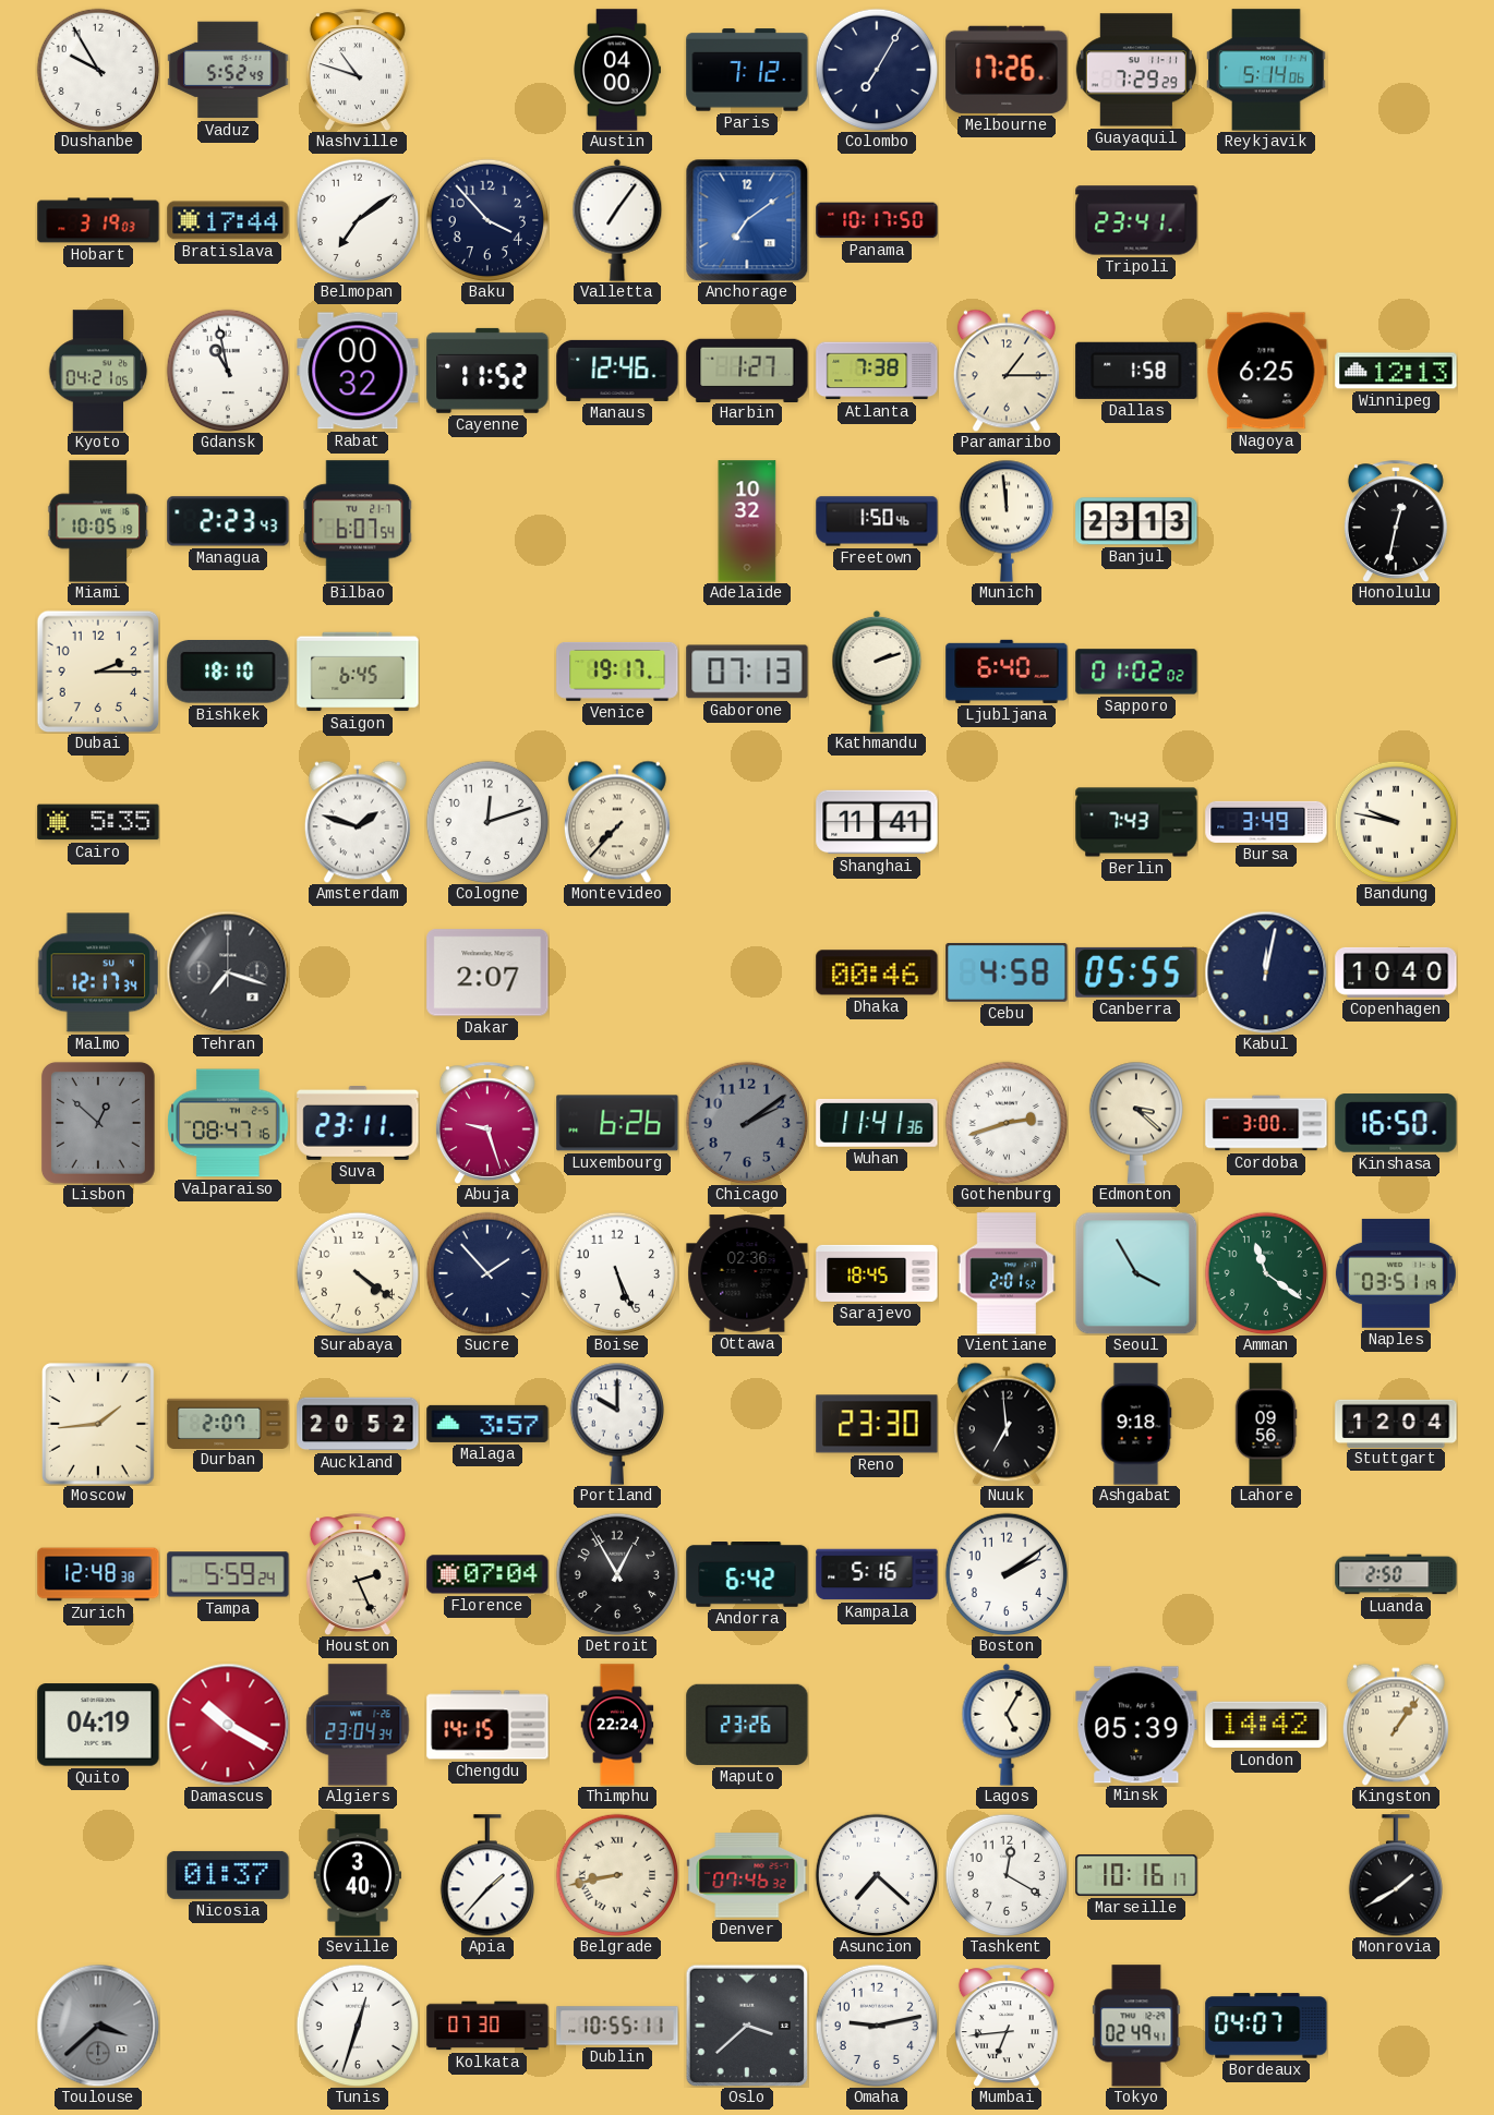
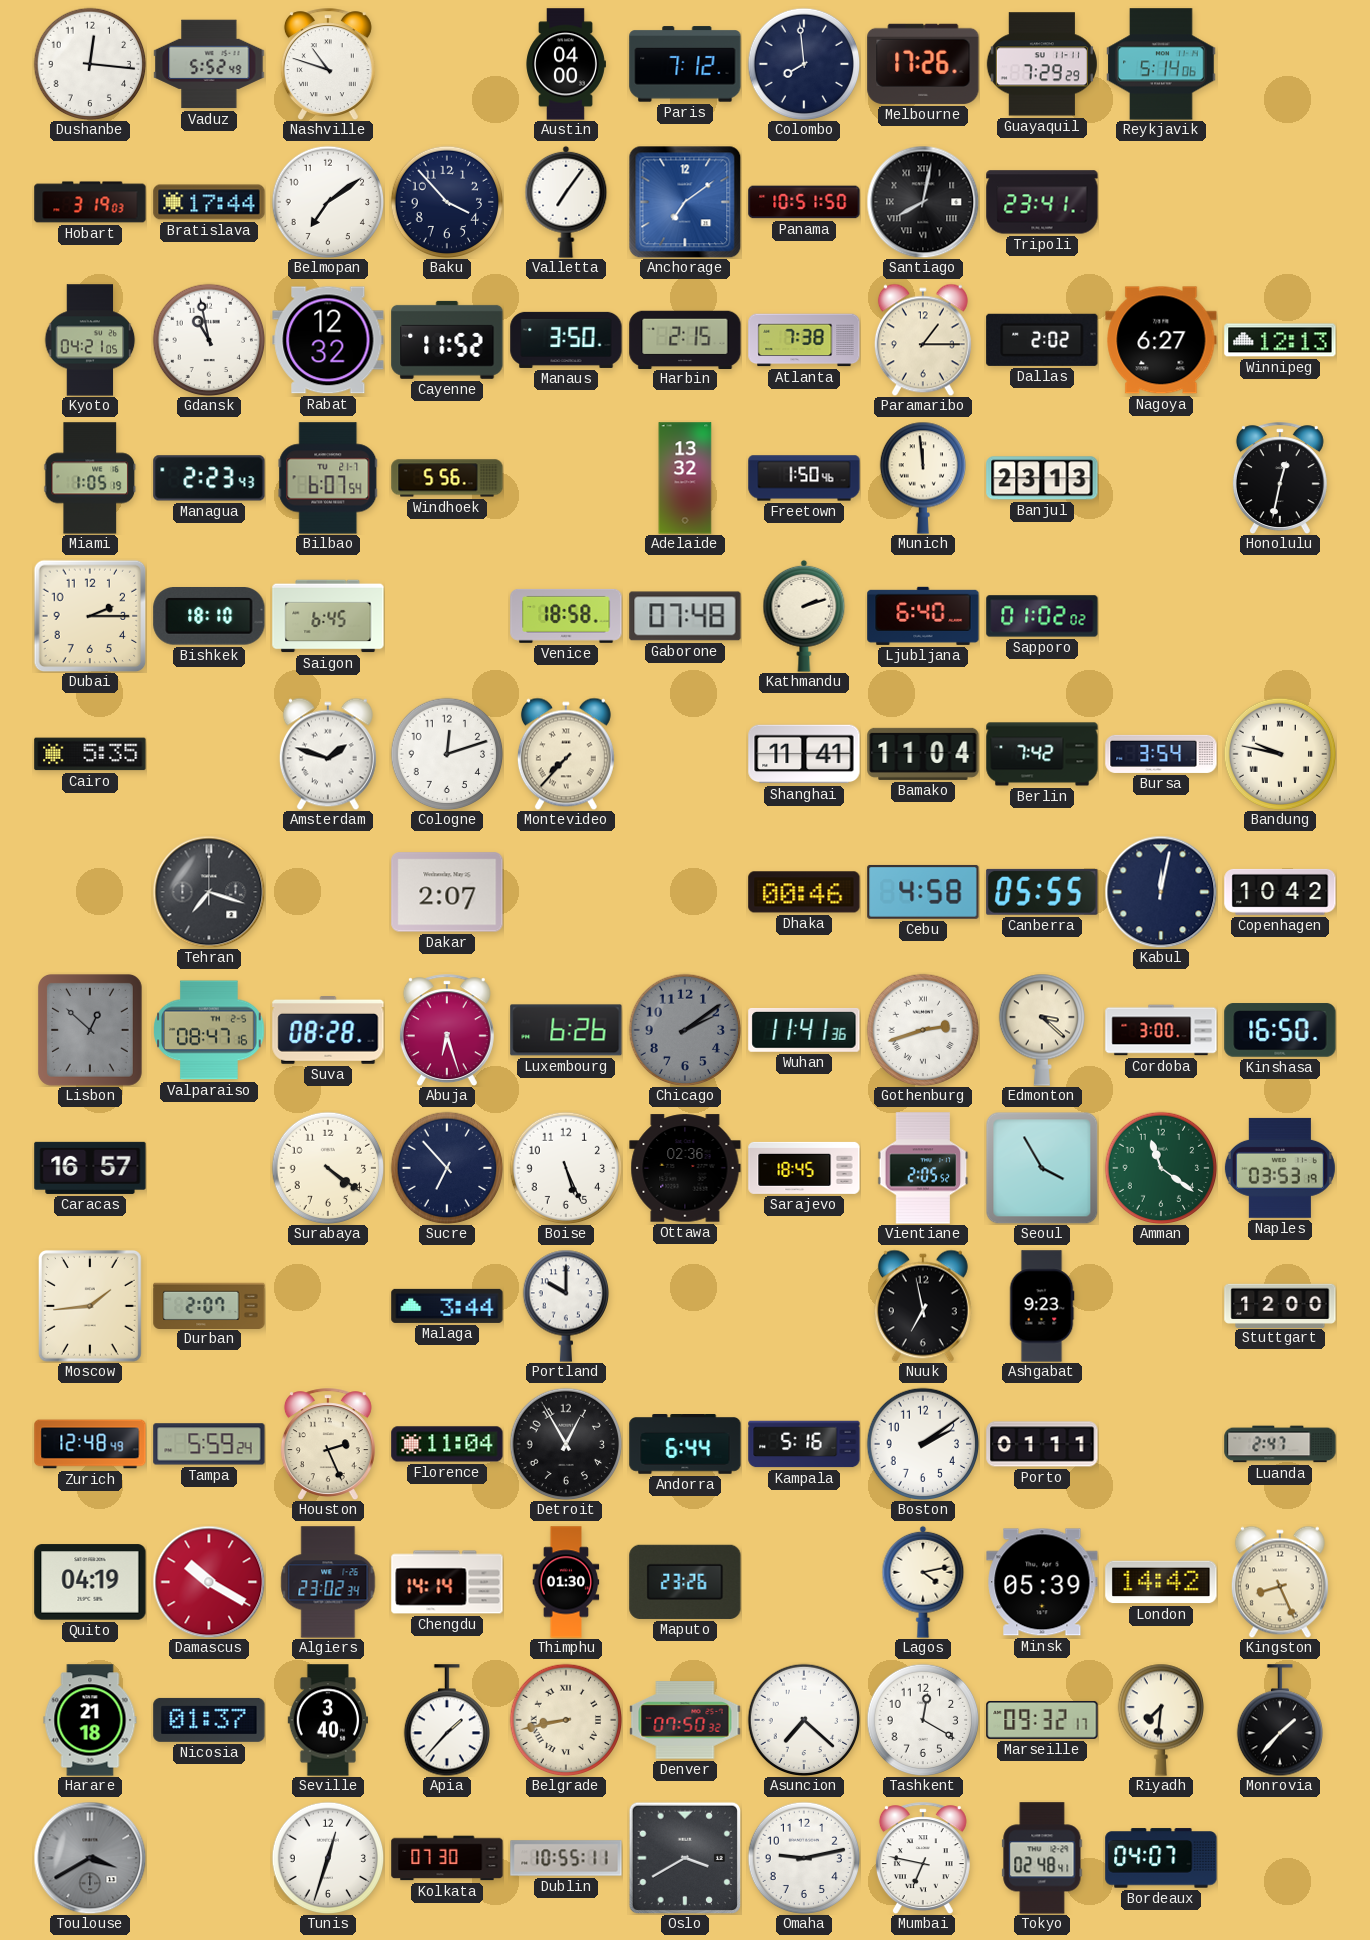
Dushanbe: 9:55 -> 12:16
Colombo: 7:05 -> 7:59
Panama: 10:17 -> 10:51
Santiago: none -> 8:02
Rabat: 00:32 -> 12:32
Manaus: 12:46 -> 3:50
Harbin: 1:27 -> 2:15
Dallas: 1:58 -> 2:02
Nagoya: 6:25 -> 6:27
Miami: 10:05 -> 1:05
Windhoek: none -> 5:56
Adelaide: 10:32 -> 13:32
Venice: 19:17 -> 18:58
Gaborone: 07:13 -> 07:48
Bamako: none -> 11:04
Berlin: 7:43 -> 7:42
Bursa: 3:49 -> 3:54
Malmo: 12:17 -> none
Copenhagen: 10:40 -> 10:42
Suva: 23:11 -> 08:28
Abuja: 9:27 -> 6:27
Caracas: none -> 16:57
Sucre: 1:53 -> 6:53
Vientiane: 2:01 -> 2:05
Naples: 03:51 -> 03:53
Auckland: 20:52 -> none
Malaga: 3:57 -> 3:44
Reno: 23:30 -> none
Nuuk: 6:59 -> 6:58
Ashgabat: 9:18 -> 9:23
Lahore: 09:56 -> none
Stuttgart: 12:04 -> 12:00
Zurich: 12:48:38 -> 12:48:49
Florence: 07:04 -> 11:04
Andorra: 6:42 -> 6:44
Porto: none -> 01:11
Luanda: 2:50 -> 2:47
Algiers: 23:04 -> 23:02
Chengdu: 14:15 -> 14:14
Thimphu: 22:24 -> 01:30
Lagos: 5:05 -> 4:13
Kingston: 1:06 -> 8:26
Harare: none -> 21:18
Denver: 07:46 -> 07:50
Marseille: 10:16 -> 09:32
Riyadh: none -> 7:31
Monrovia: 1:40 -> 1:37
Toulouse: 3:38 -> 3:40
Oslo: 3:38 -> 3:40
Mumbai: 6:44 -> 6:47
Tokyo: 02:49 -> 02:48
